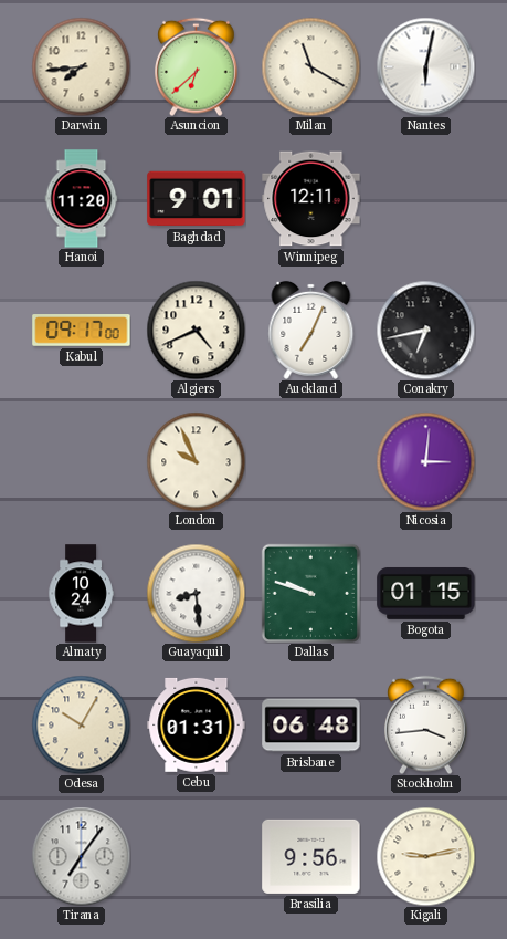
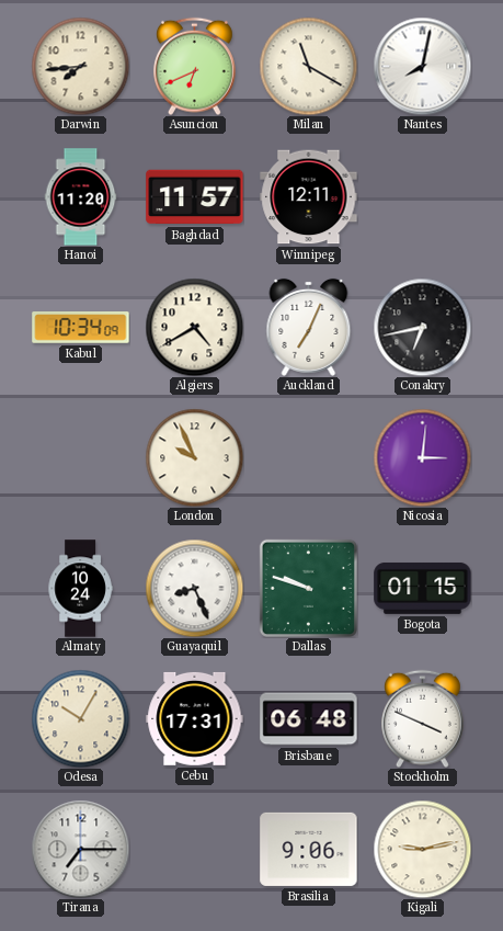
Asuncion: 6:38 -> 6:41
Nantes: 6:02 -> 8:02
Baghdad: 9:01 -> 11:57
Kabul: 09:17 -> 10:34
Algiers: 4:41 -> 4:40
Guayaquil: 8:29 -> 8:26
Cebu: 01:31 -> 17:31
Stockholm: 3:44 -> 3:49
Tirana: 7:06 -> 7:15
Brasilia: 9:56 -> 9:06
